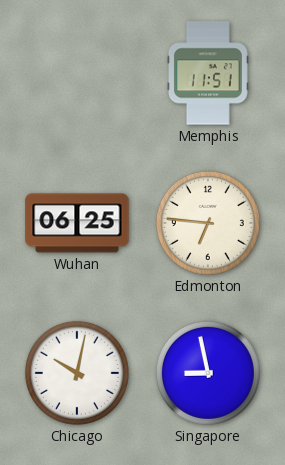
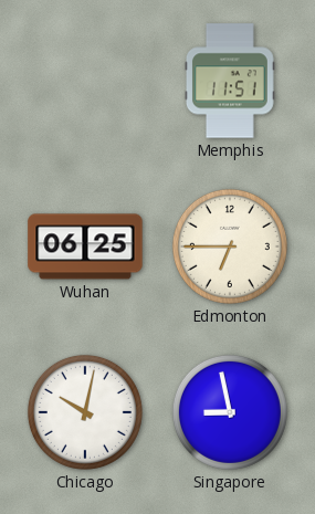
Edmonton: 6:46 -> 6:45
